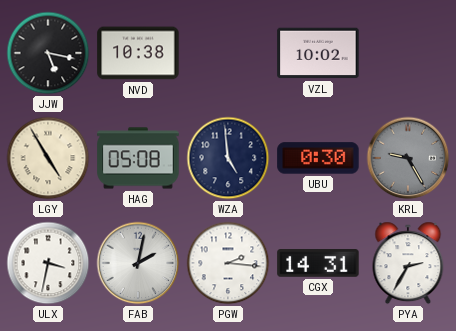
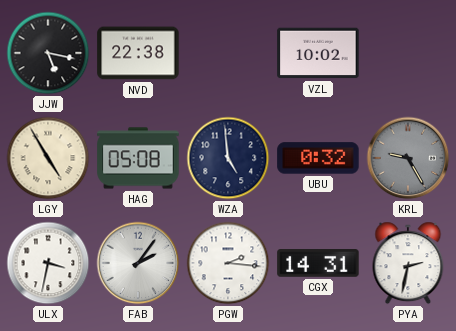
NVD: 10:38 -> 22:38
UBU: 0:30 -> 0:32
FAB: 2:02 -> 2:06
PYA: 2:35 -> 2:32
